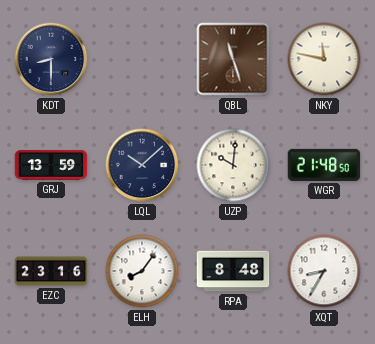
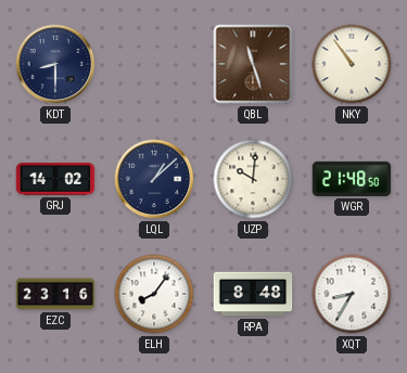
NKY: 11:47 -> 10:54
GRJ: 13:59 -> 14:02
LQL: 10:08 -> 1:08
